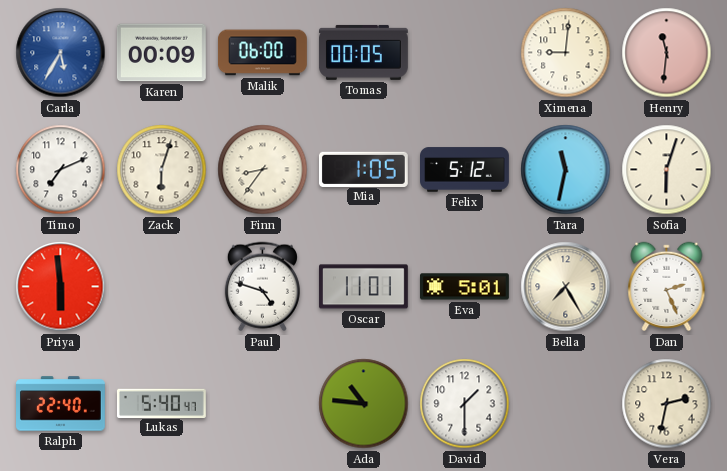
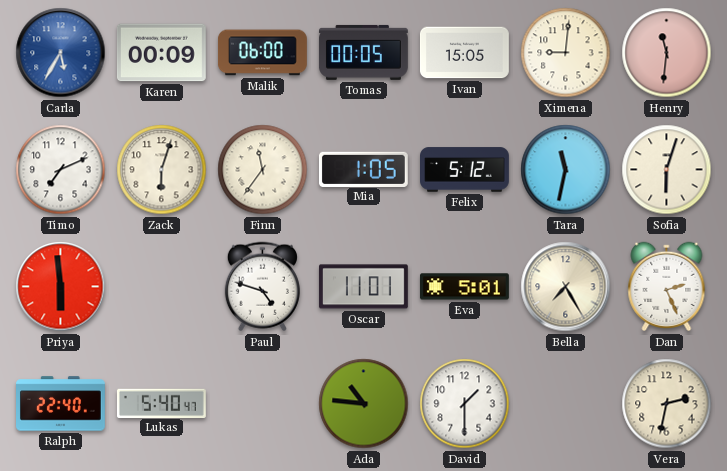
Ivan: none -> 15:05
Finn: 8:36 -> 11:36
